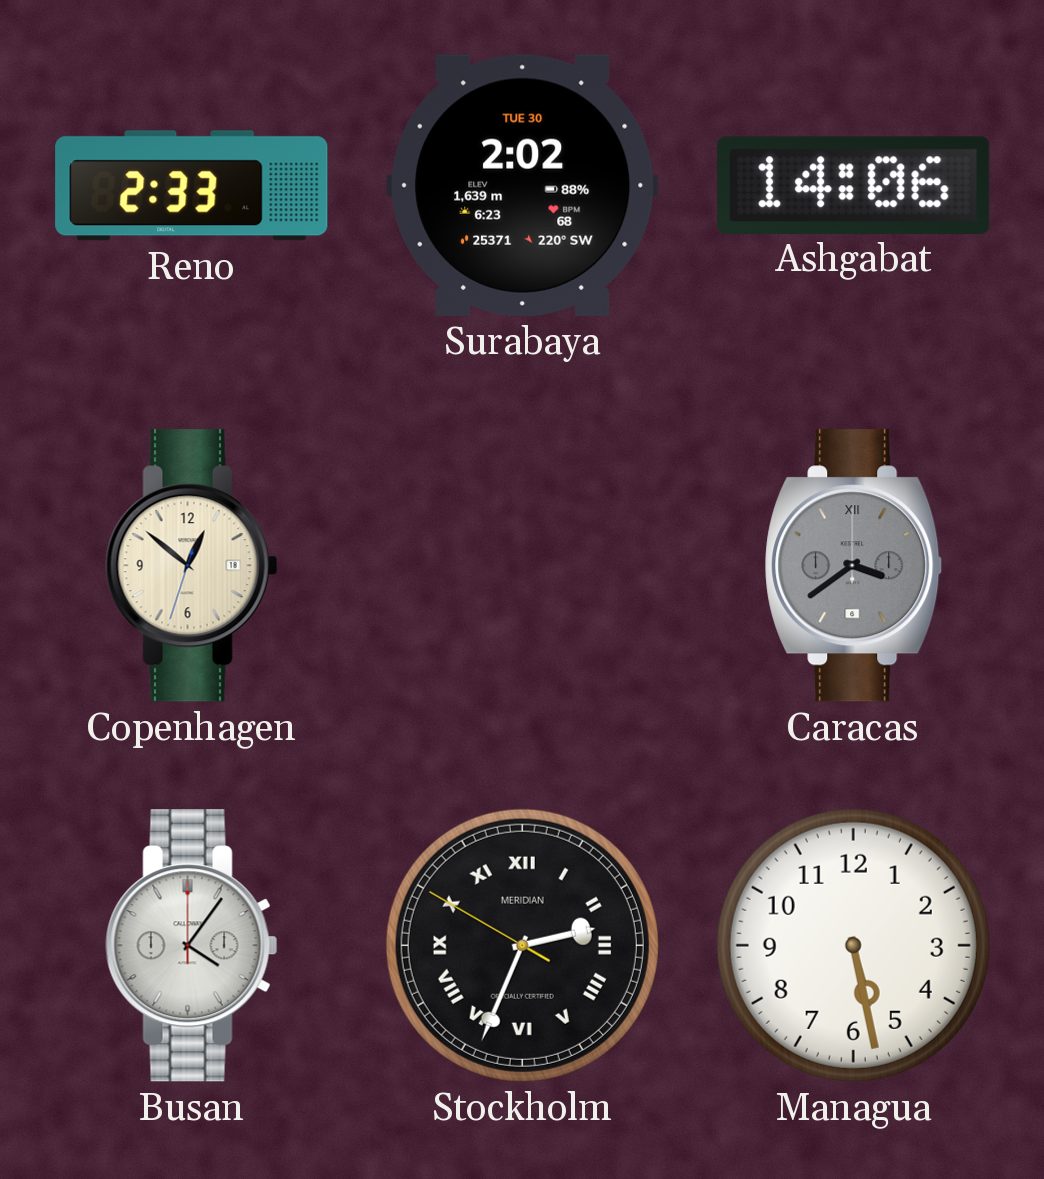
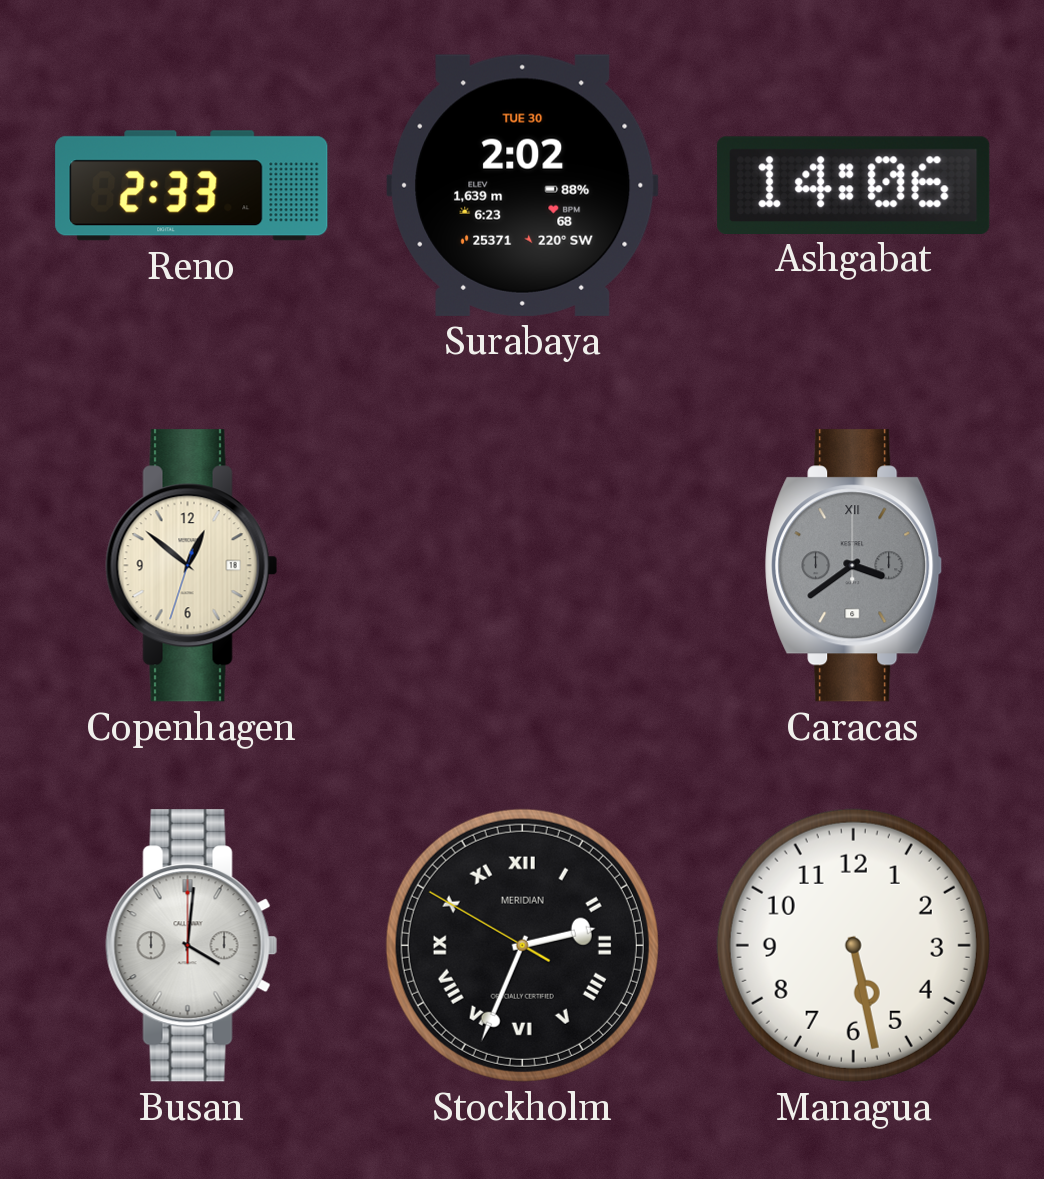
Busan: 4:06 -> 4:01
